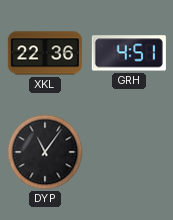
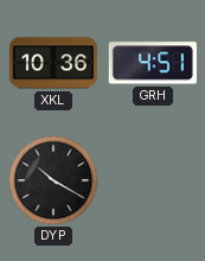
XKL: 22:36 -> 10:36
DYP: 11:06 -> 10:20
